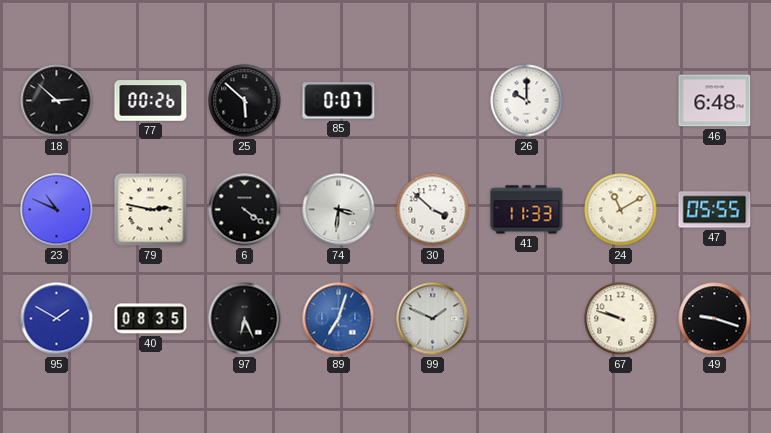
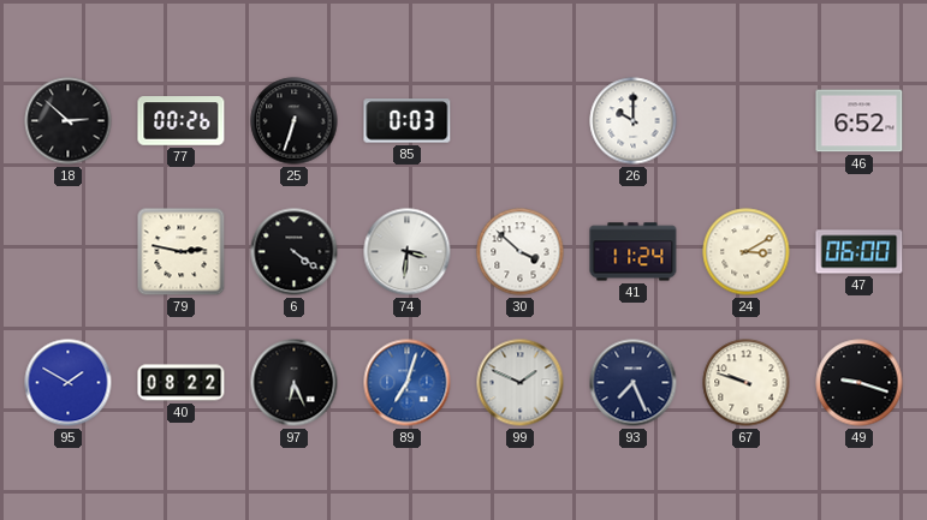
25: 5:52 -> 6:33
85: 0:07 -> 0:03
46: 6:48 -> 6:52
23: 10:49 -> none
41: 11:33 -> 11:24
24: 11:10 -> 3:10
47: 05:55 -> 06:00
40: 08:35 -> 08:22
93: none -> 7:26
